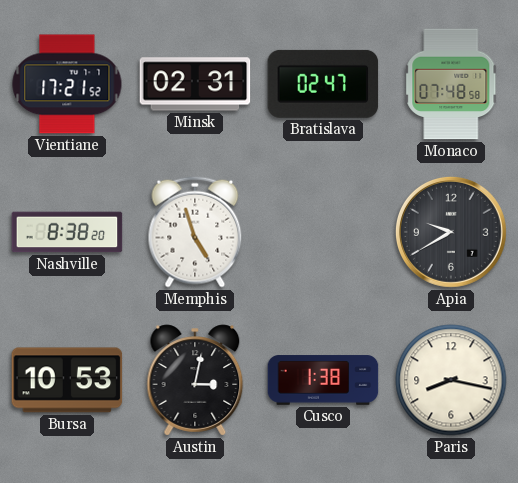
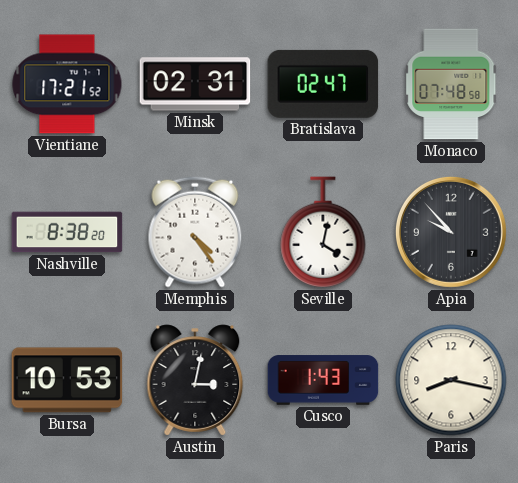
Memphis: 4:57 -> 4:24
Seville: none -> 4:02
Apia: 9:40 -> 9:53
Cusco: 1:38 -> 1:43
